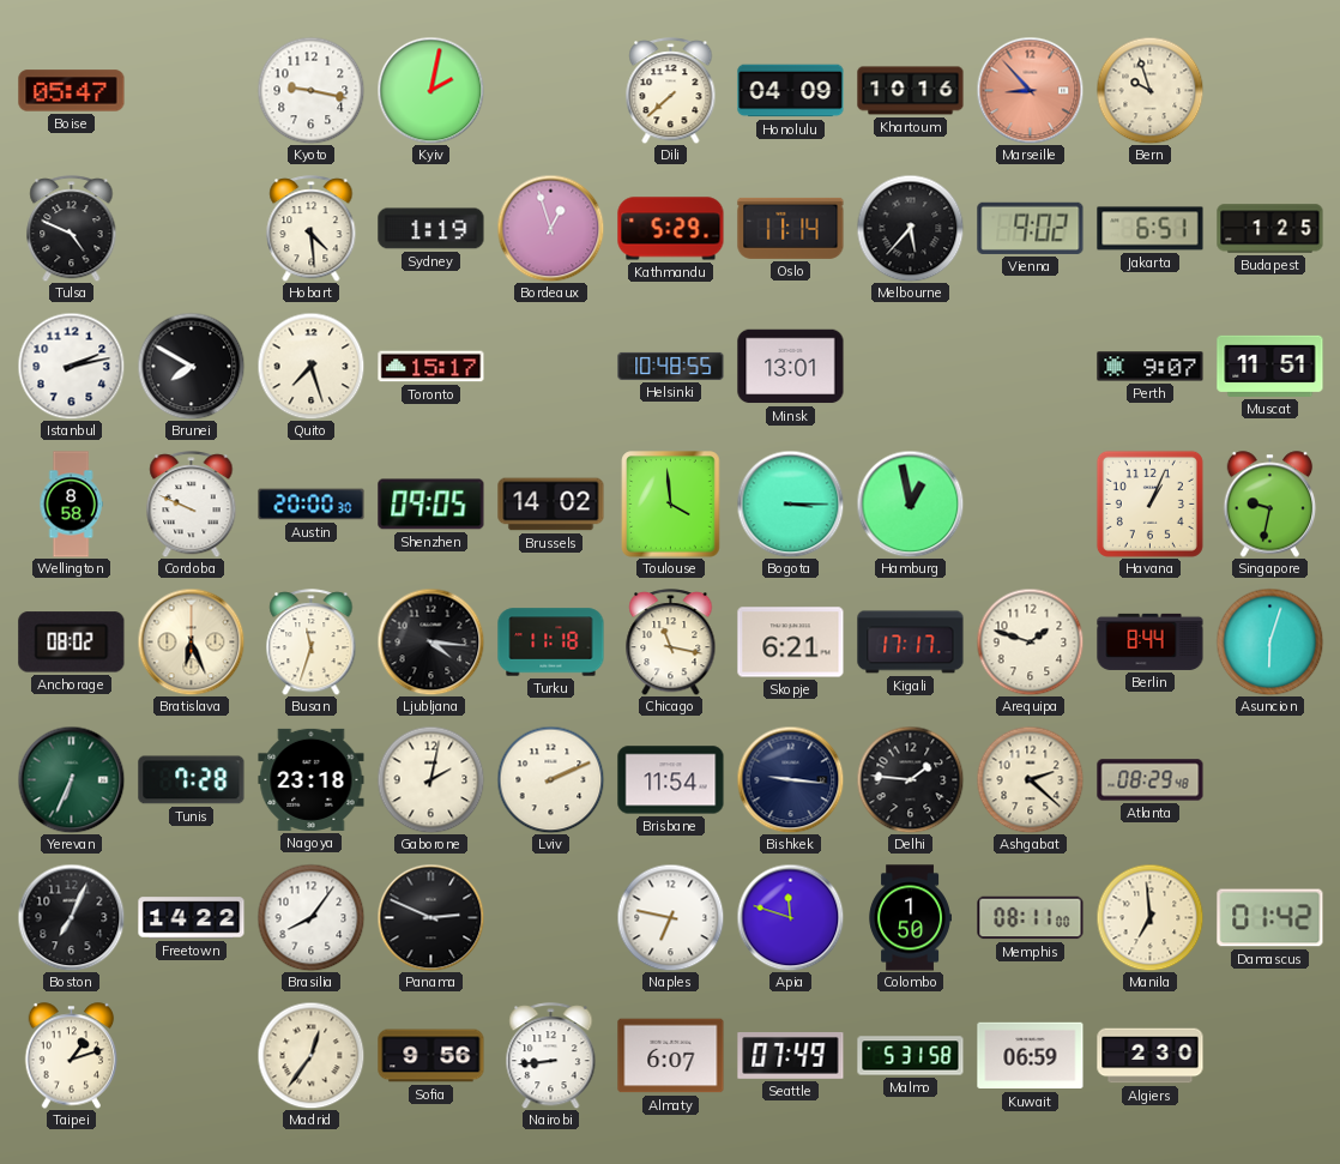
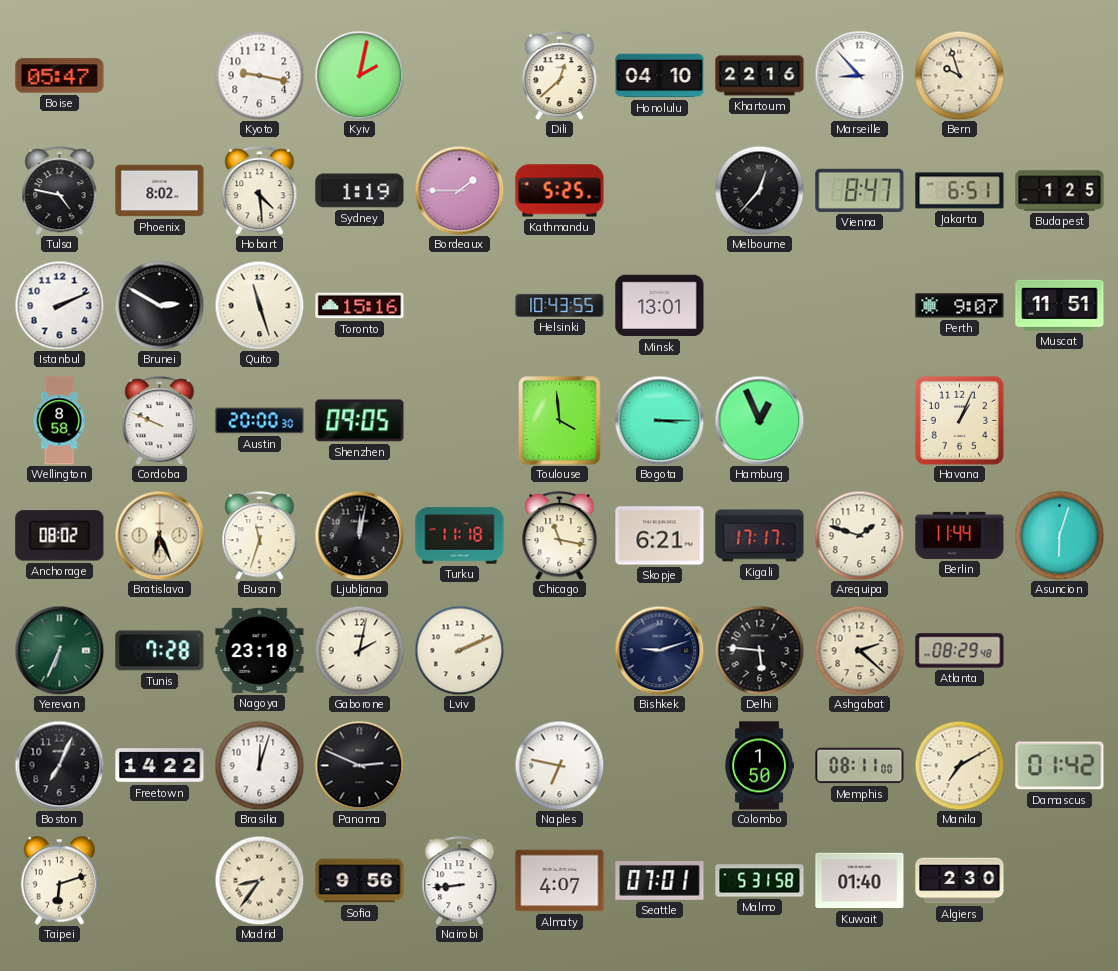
Dili: 7:38 -> 12:38
Honolulu: 04:09 -> 04:10
Khartoum: 10:16 -> 22:16
Marseille dial: salmon -> white
Tulsa: 4:49 -> 4:47
Phoenix: none -> 8:02
Bordeaux: 12:57 -> 1:45
Kathmandu: 5:29 -> 5:25
Oslo: 11:14 -> none
Melbourne: 5:37 -> 12:37
Vienna: 9:02 -> 8:47
Istanbul: 2:13 -> 2:11
Brunei: 7:50 -> 2:50
Quito: 7:27 -> 11:27
Toronto: 15:17 -> 15:16
Helsinki: 10:48 -> 10:43
Brussels: 14:02 -> none
Hamburg: 12:58 -> 12:56
Singapore: 9:32 -> none
Ljubljana: 4:16 -> 12:02
Berlin: 8:44 -> 11:44
Brisbane: 11:54 -> none
Bishkek: 9:16 -> 9:12
Delhi: 1:46 -> 5:46
Brasilia: 8:06 -> 12:03
Apia: 11:48 -> none
Manila: 6:59 -> 7:10
Taipei: 1:12 -> 6:12
Madrid: 12:36 -> 8:36
Almaty: 6:07 -> 4:07
Seattle: 07:49 -> 07:01
Kuwait: 06:59 -> 01:40
